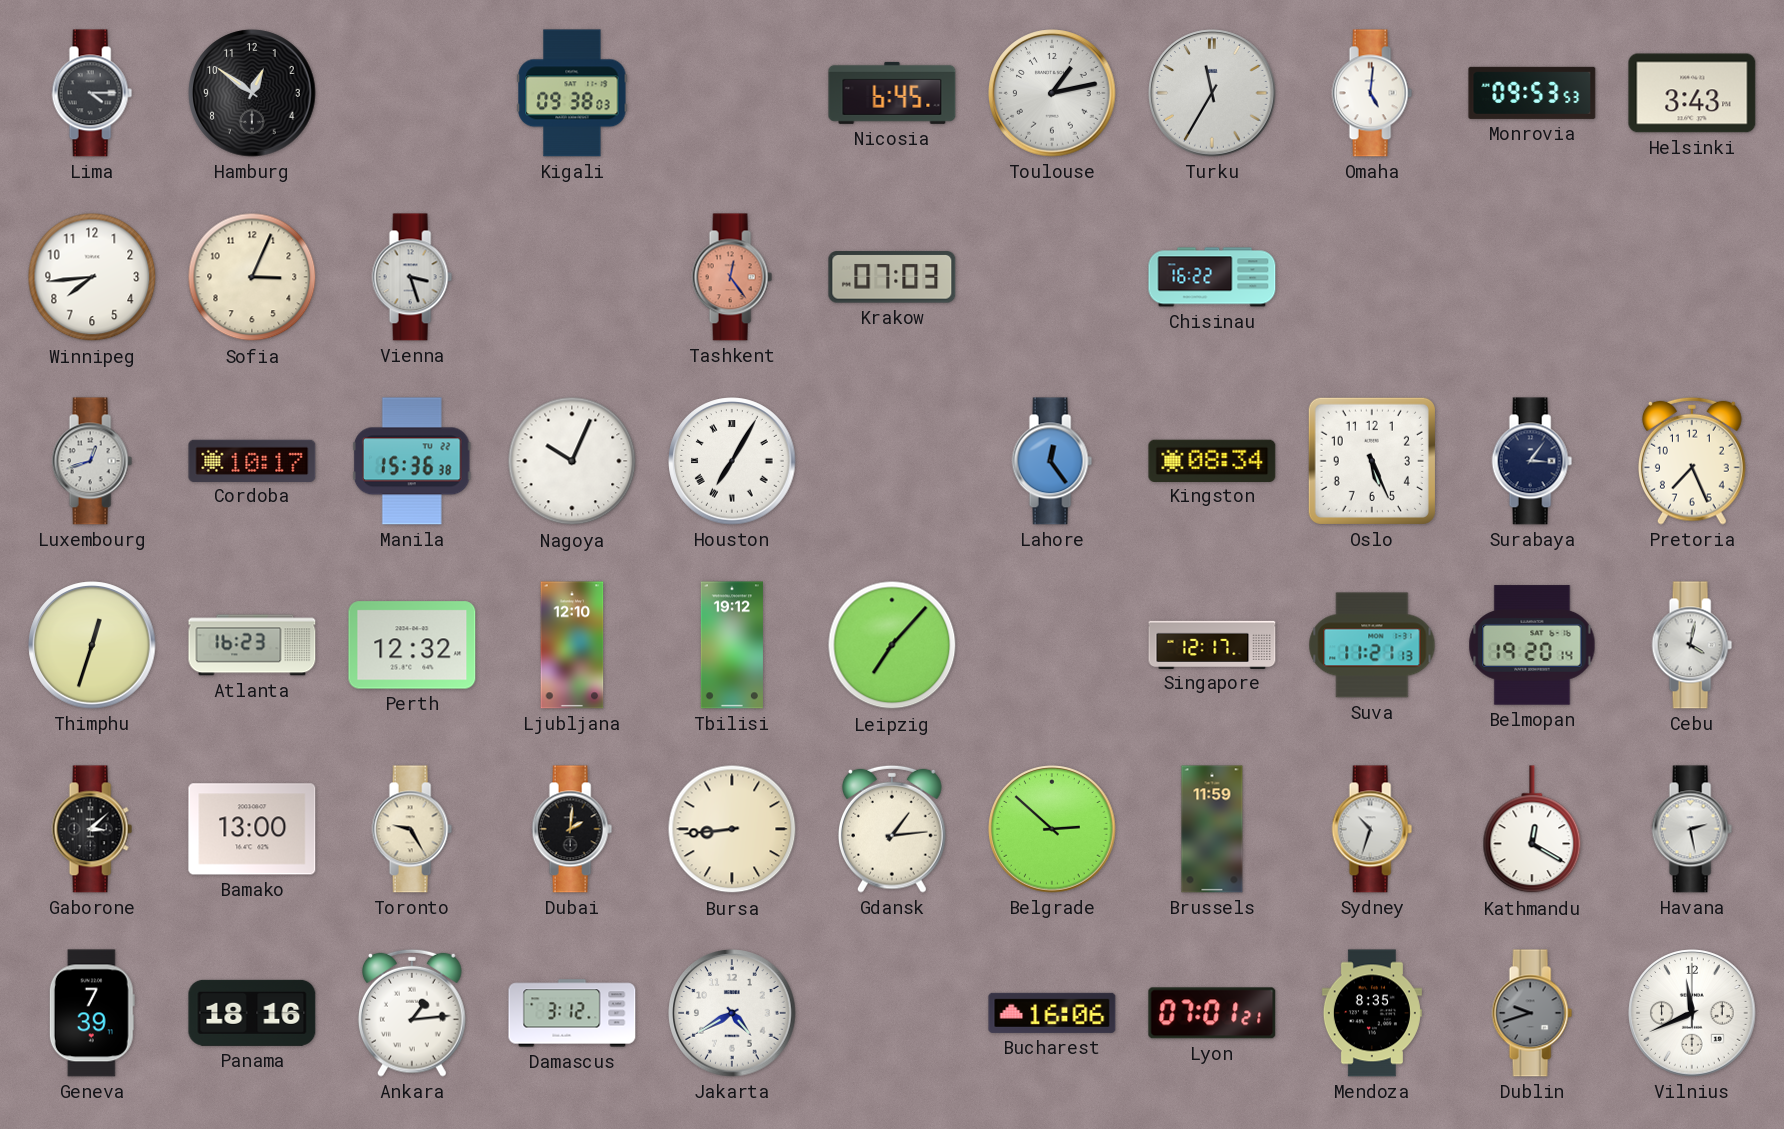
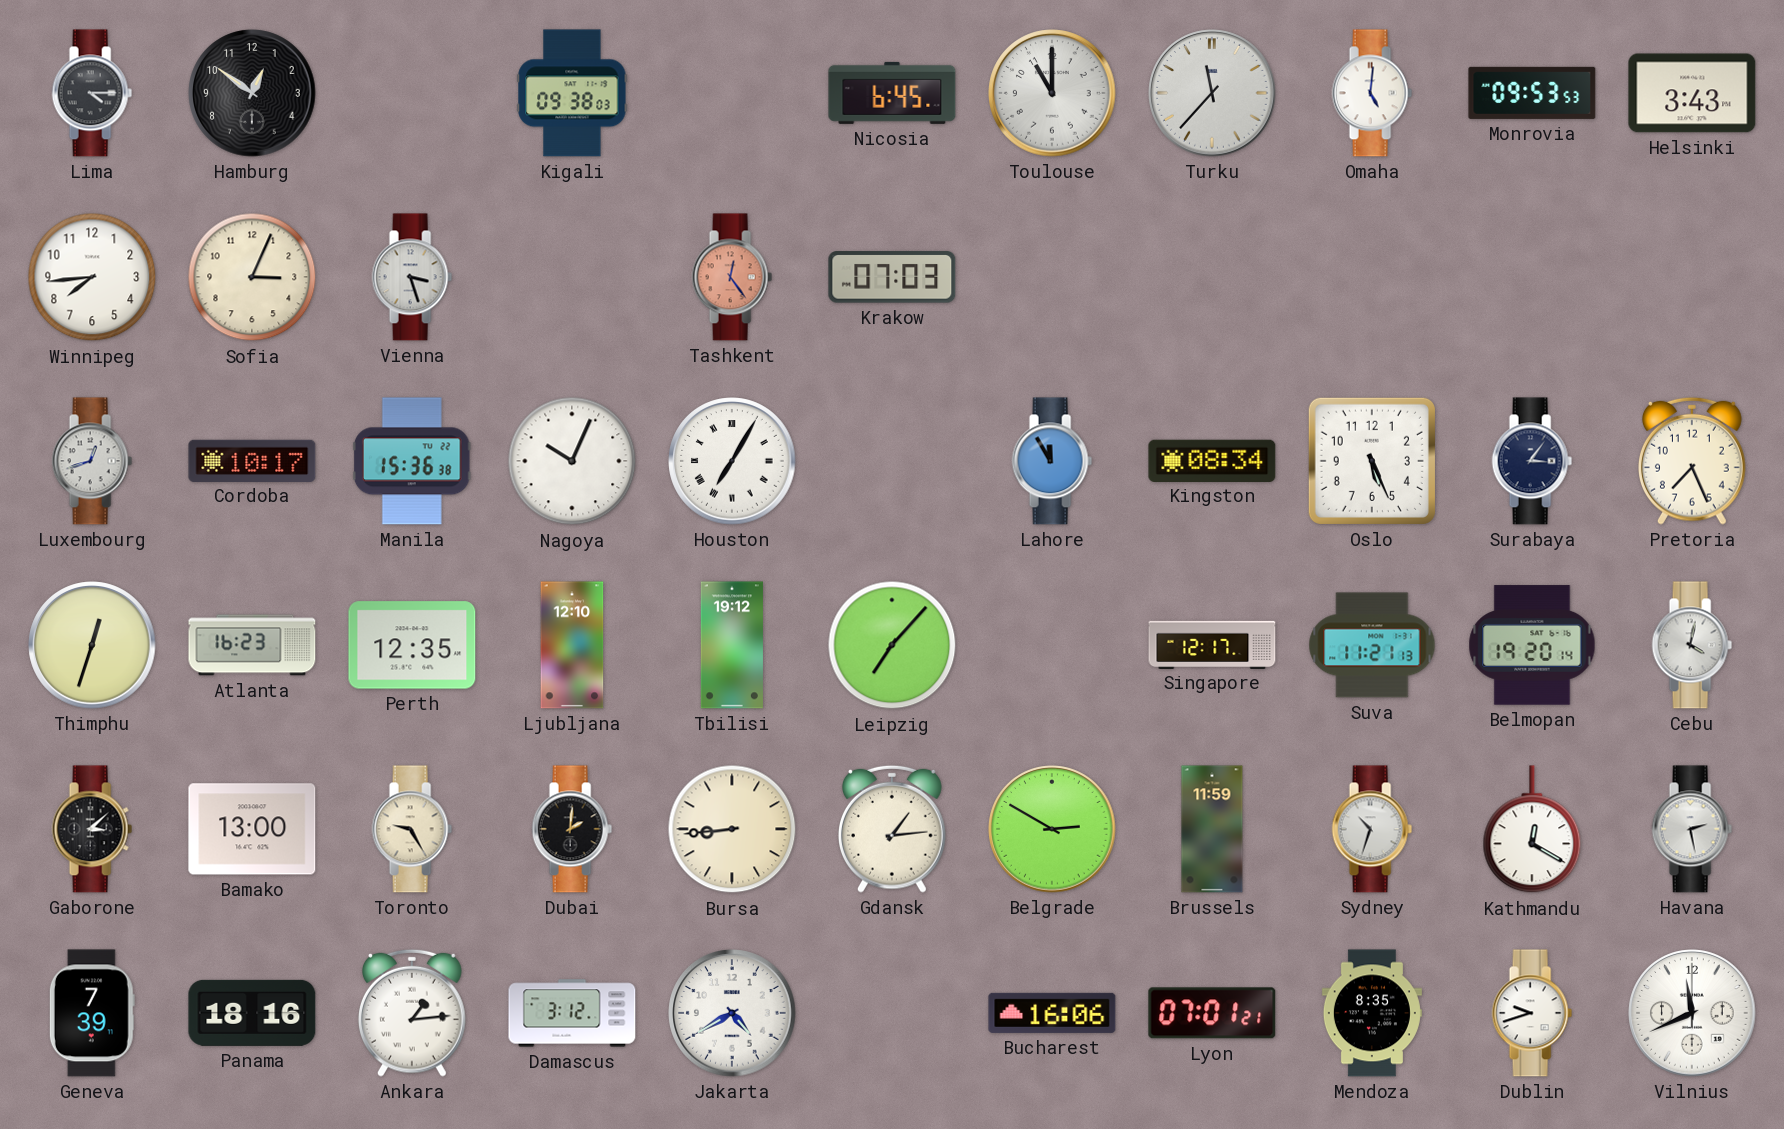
Toulouse: 1:13 -> 11:00
Turku: 11:35 -> 11:37
Chisinau: 16:22 -> none
Lahore: 12:24 -> 11:55
Perth: 12:32 -> 12:35
Belgrade: 2:52 -> 2:50
Dublin dial: grey -> white
